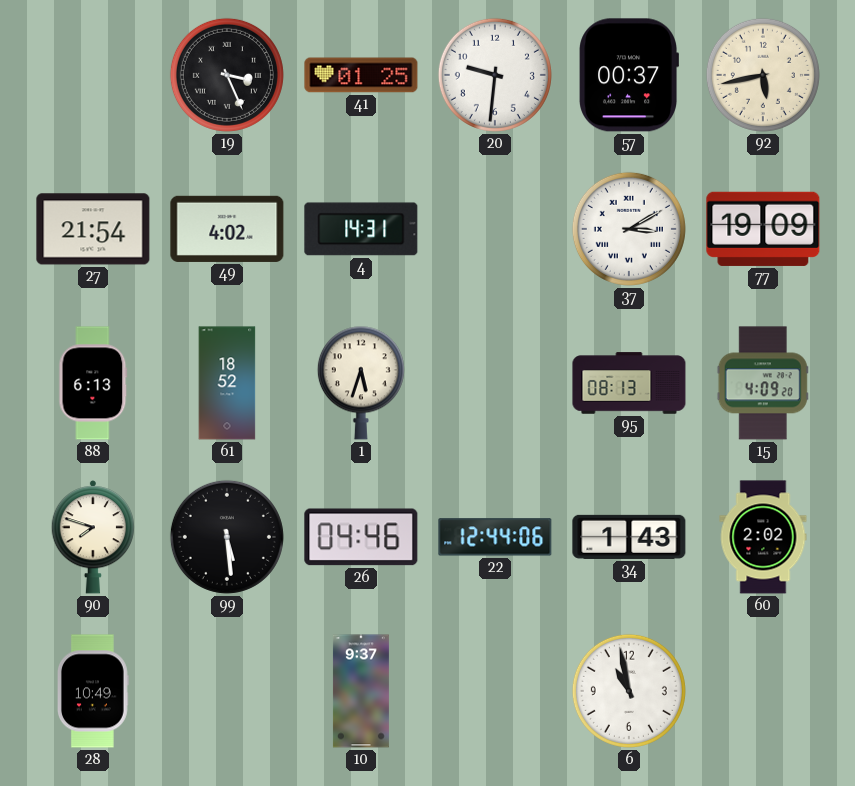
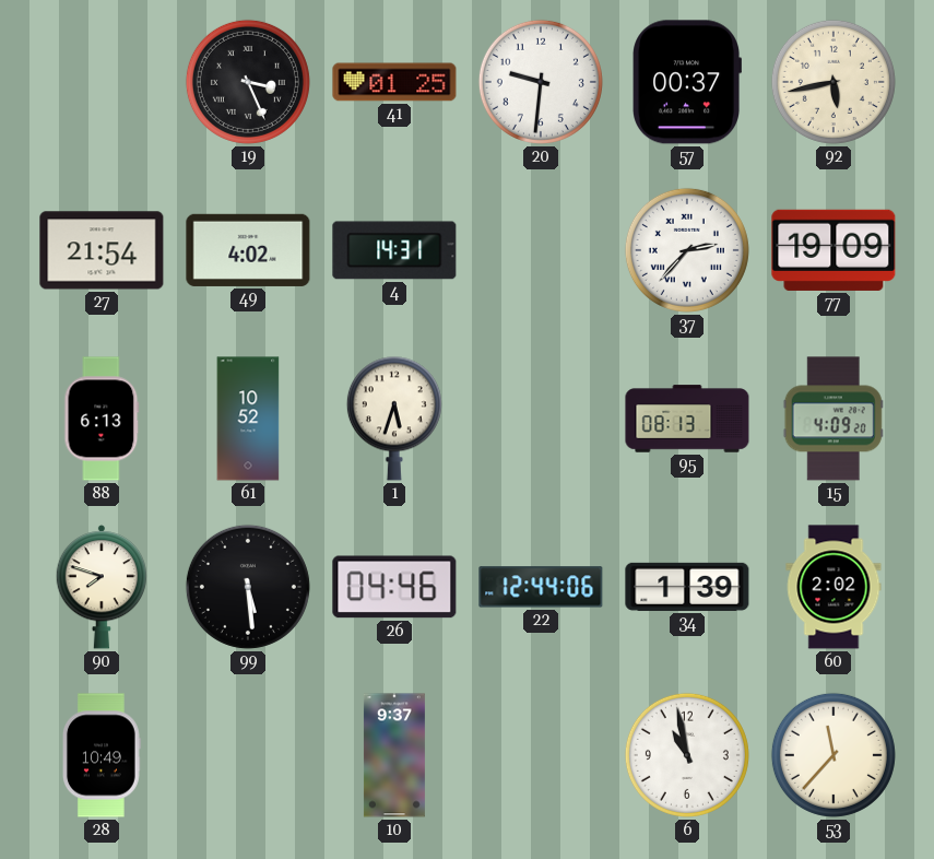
37: 3:10 -> 2:37
61: 18:52 -> 10:52
34: 1:43 -> 1:39
53: none -> 11:37
